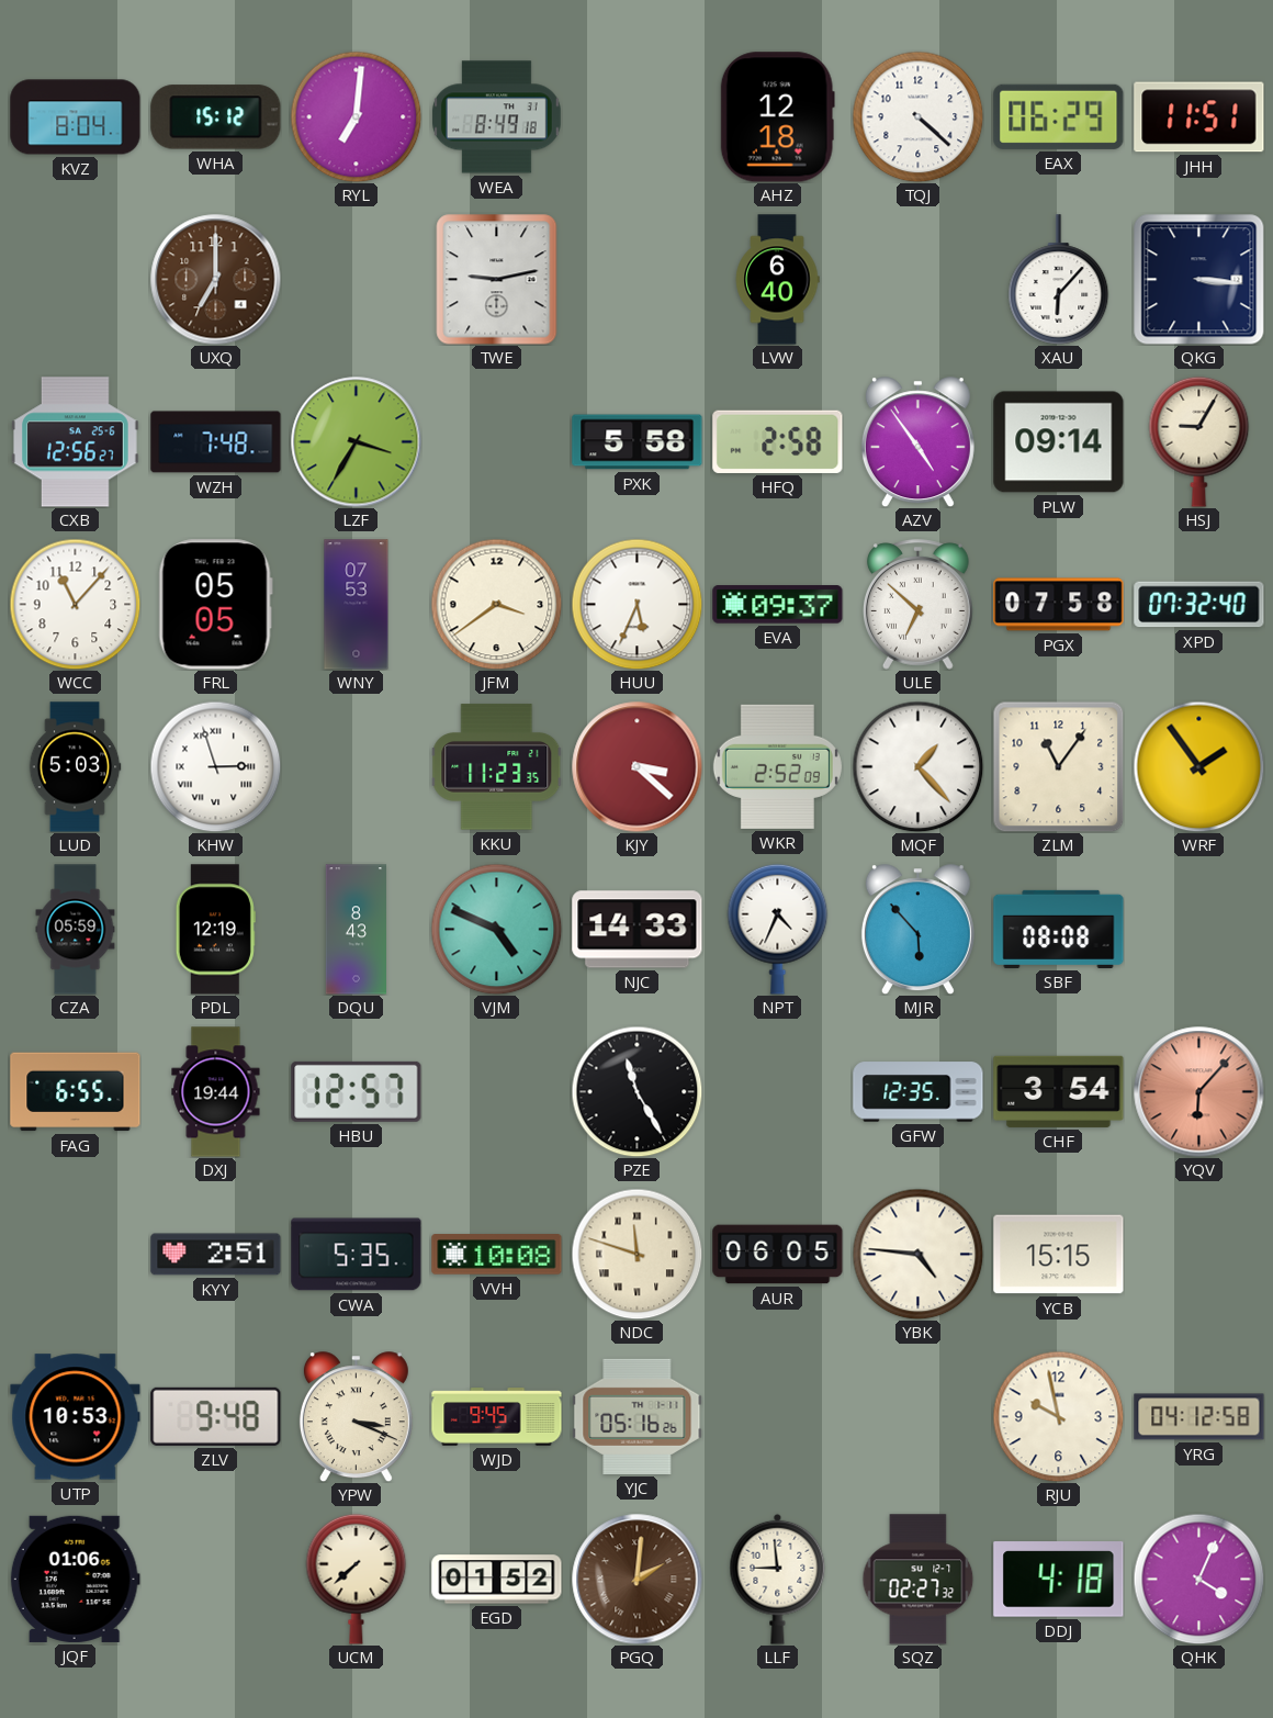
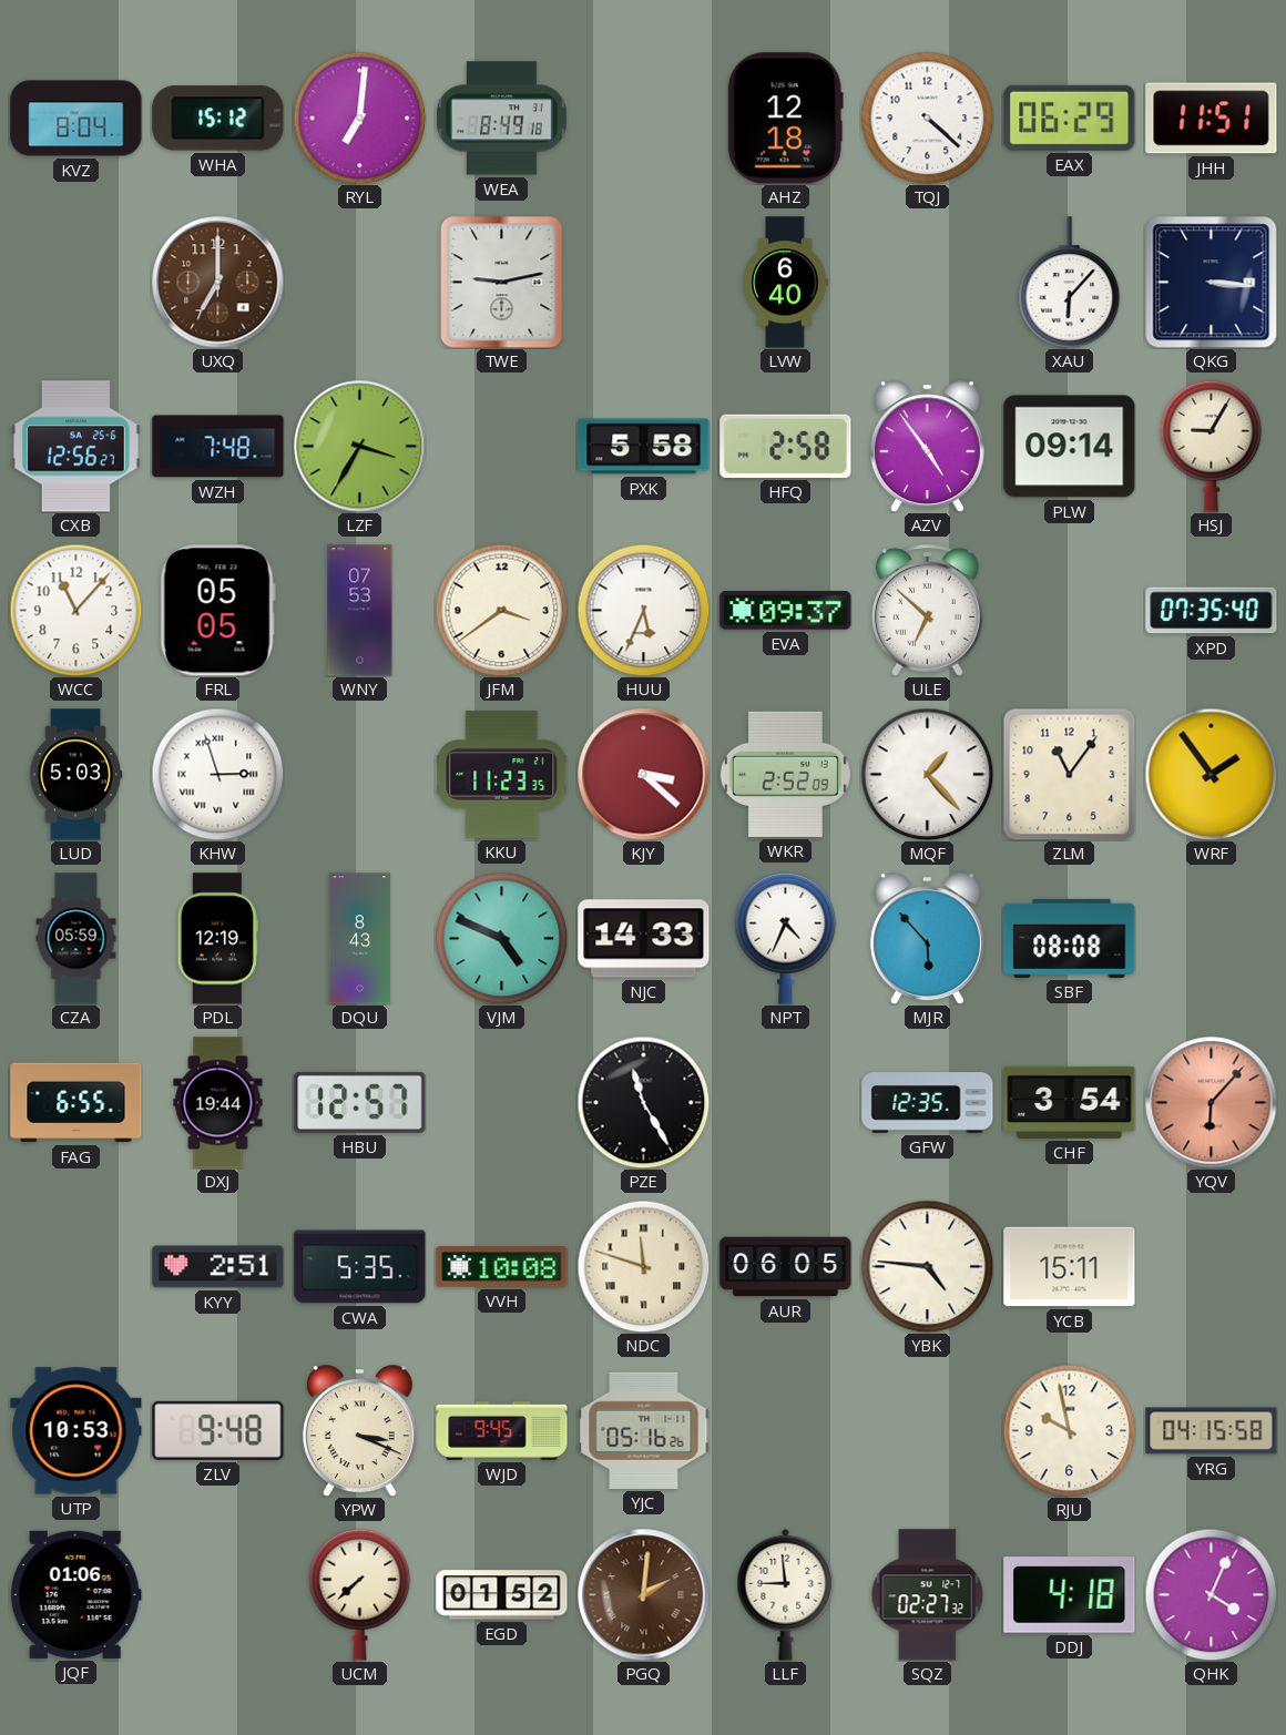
PGX: 07:58 -> none
XPD: 07:32 -> 07:35
YCB: 15:15 -> 15:11
YRG: 04:12 -> 04:15
